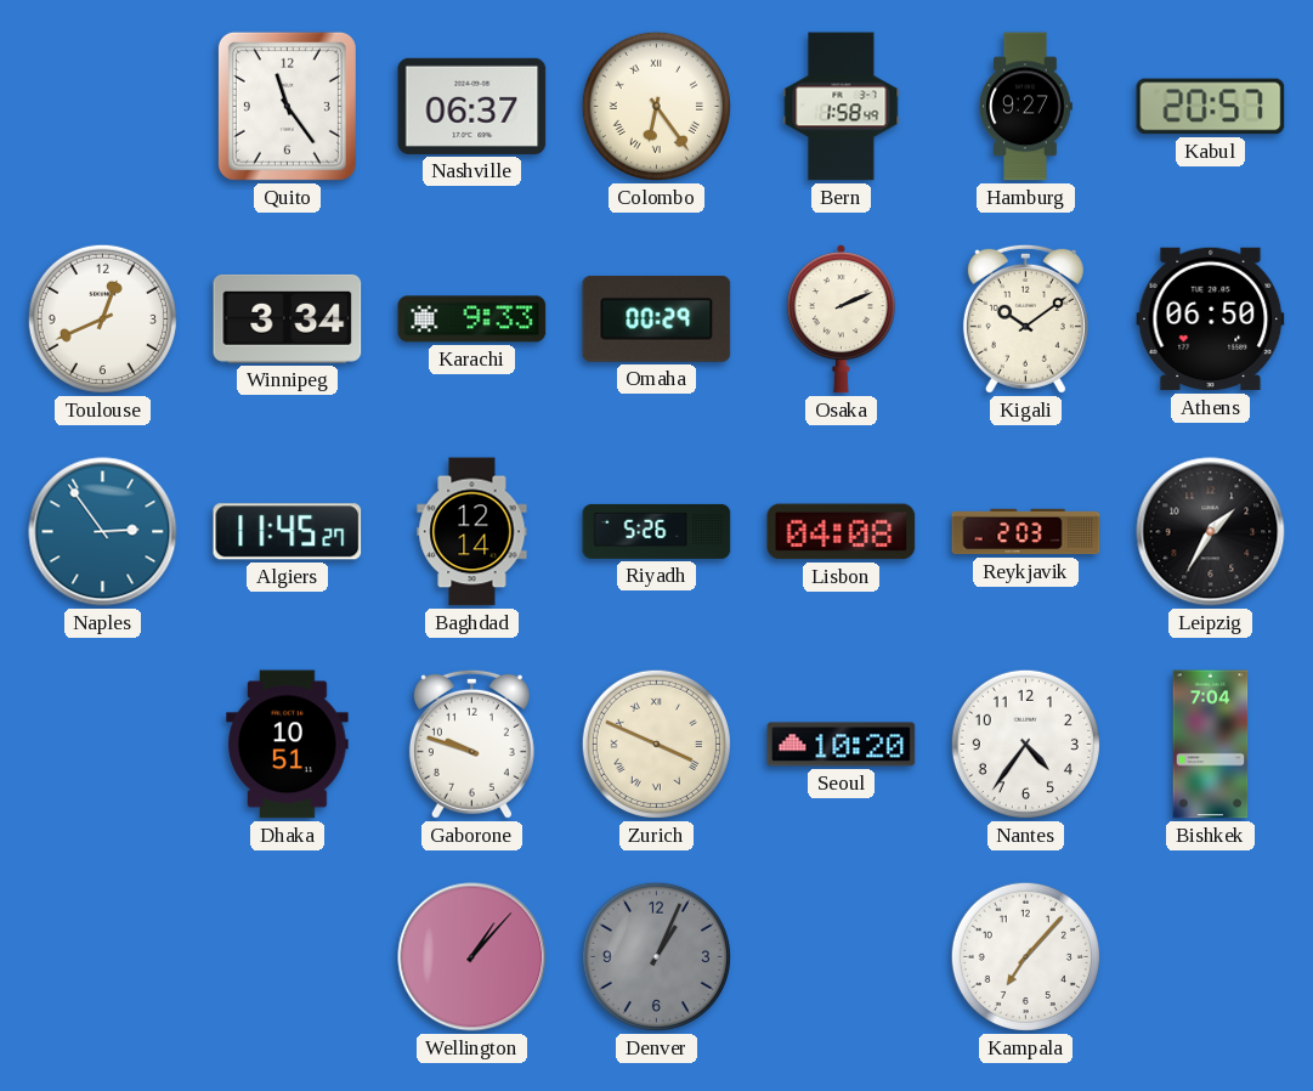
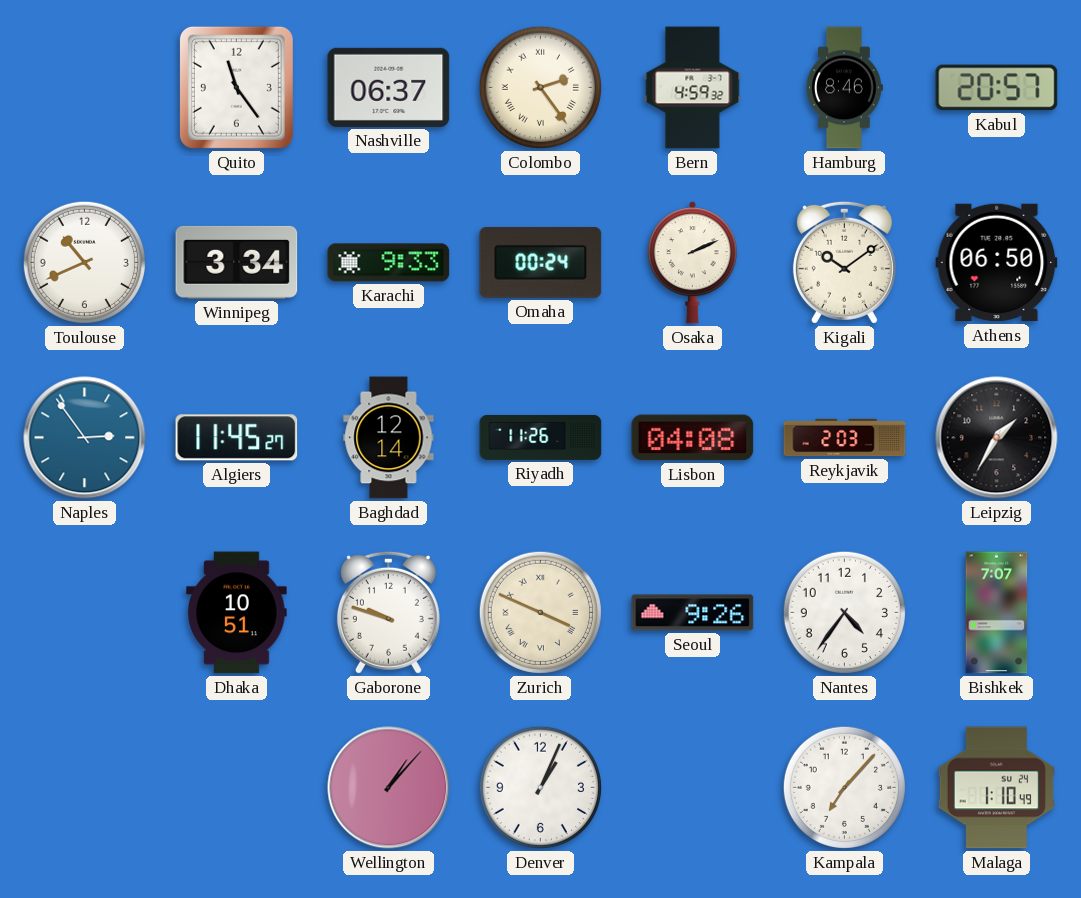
Colombo: 6:24 -> 2:24
Bern: 1:58 -> 4:59
Hamburg: 9:27 -> 8:46
Toulouse: 12:41 -> 10:41
Omaha: 00:29 -> 00:24
Riyadh: 5:26 -> 11:26
Seoul: 10:20 -> 9:26
Bishkek: 7:04 -> 7:07
Denver dial: grey -> white
Malaga: none -> 1:10
